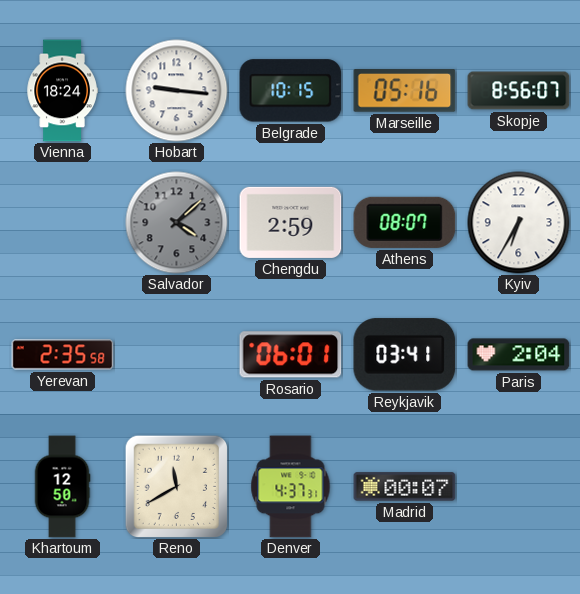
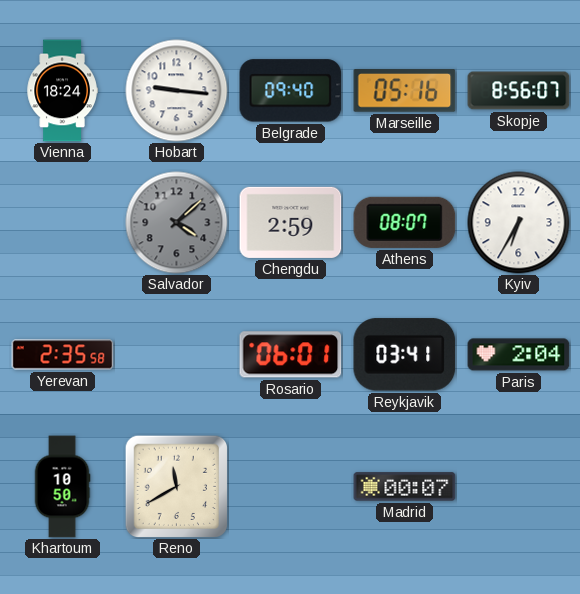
Belgrade: 10:15 -> 09:40
Khartoum: 12:50 -> 10:50
Denver: 4:37 -> none
